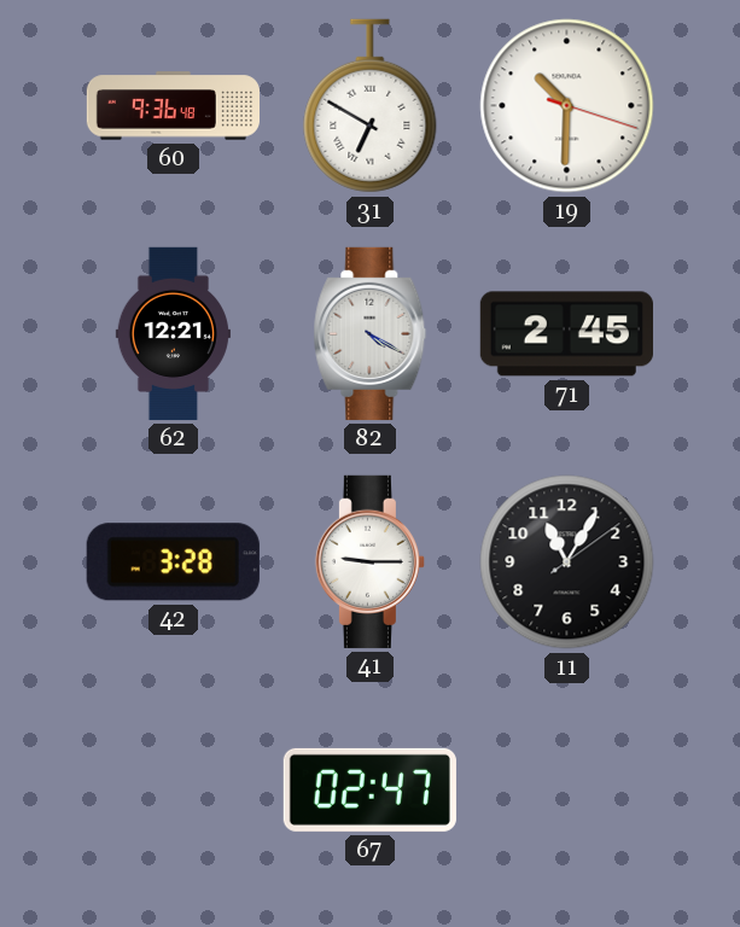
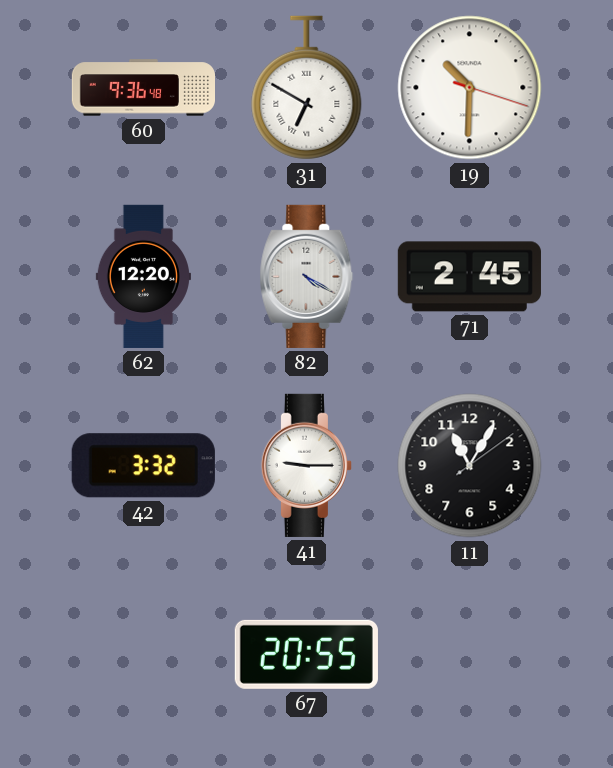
62: 12:21 -> 12:20
42: 3:28 -> 3:32
67: 02:47 -> 20:55
